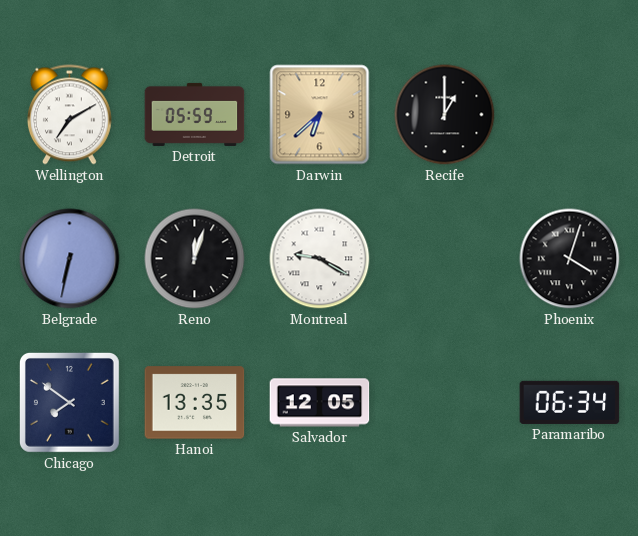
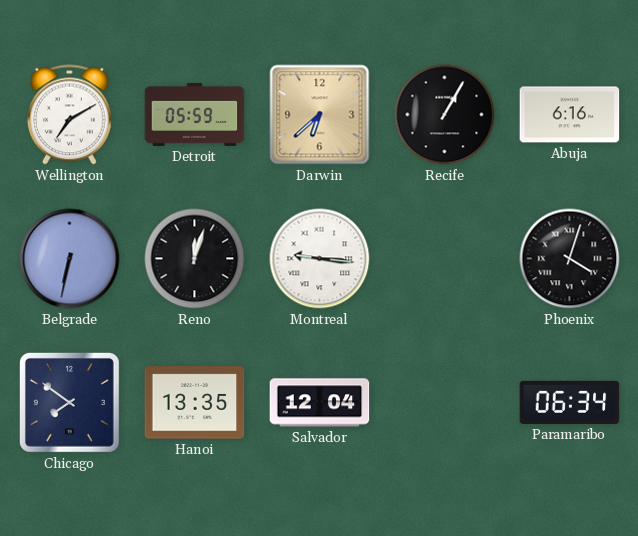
Recife: 1:00 -> 1:05
Abuja: none -> 6:16
Montreal: 9:20 -> 9:16
Salvador: 12:05 -> 12:04
